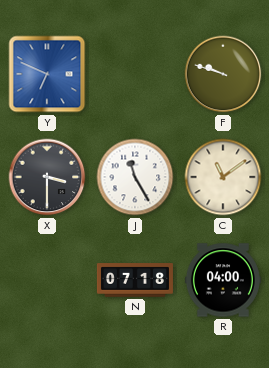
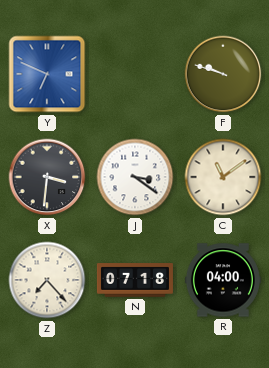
X: 3:30 -> 3:31
J: 11:25 -> 3:21
Z: none -> 7:23
